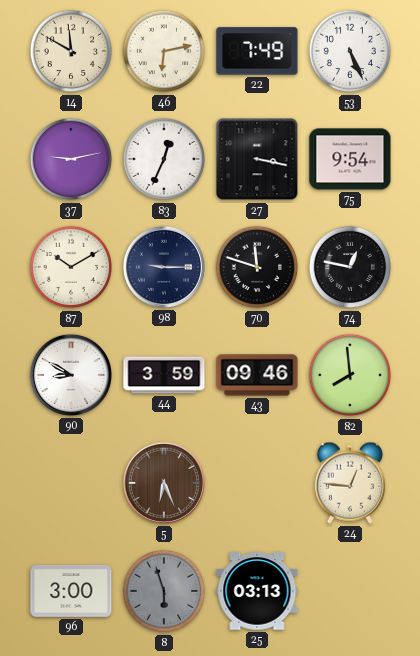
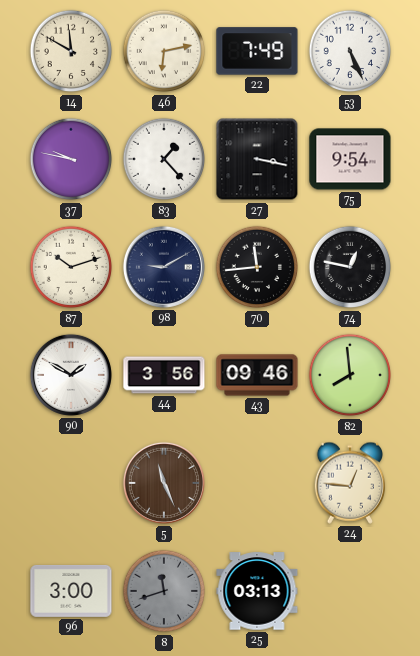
37: 9:13 -> 9:47
83: 12:34 -> 1:23
87: 10:10 -> 10:12
98: 9:15 -> 9:10
70: 11:48 -> 11:44
90: 8:50 -> 1:50
44: 3:59 -> 3:56
5: 6:26 -> 11:26
8: 5:57 -> 11:42
